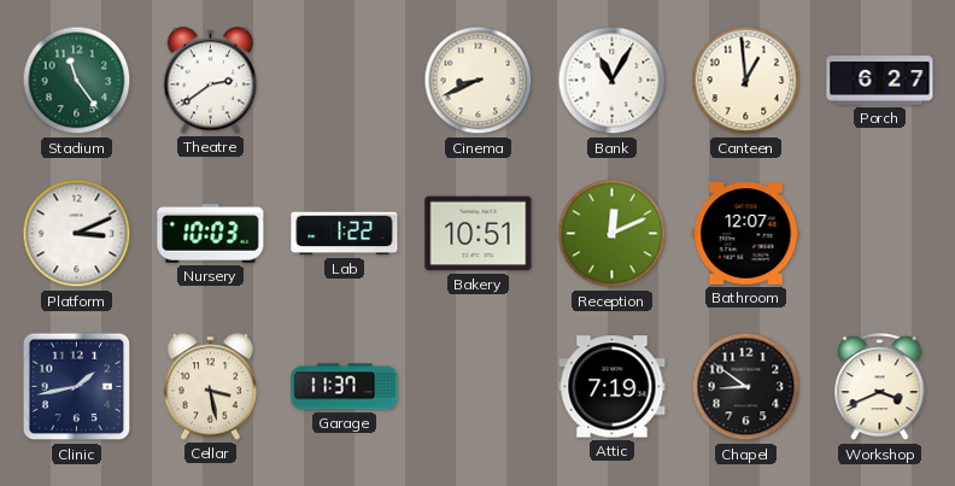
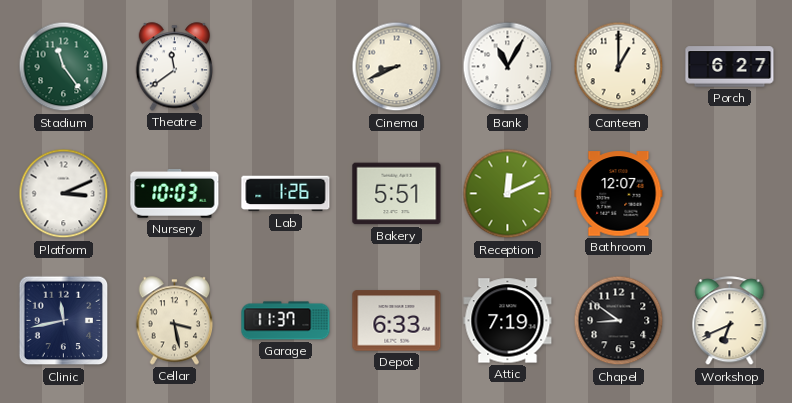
Theatre: 2:39 -> 11:39
Canteen: 12:59 -> 1:00
Lab: 1:22 -> 1:26
Bakery: 10:51 -> 5:51
Clinic: 1:43 -> 11:43
Depot: none -> 6:33
Workshop: 3:41 -> 6:41
